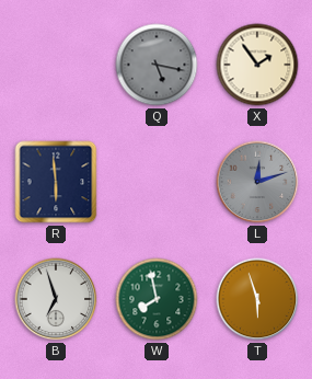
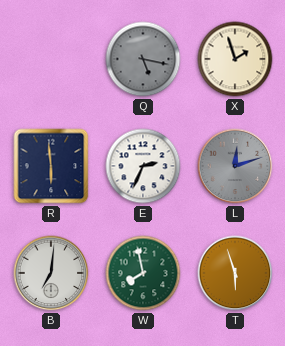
X: 1:54 -> 1:57
E: none -> 2:34
B: 6:57 -> 7:01
